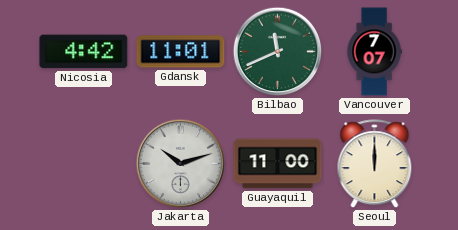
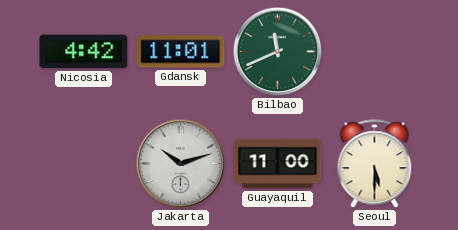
Vancouver: 7:07 -> none
Seoul: 12:00 -> 5:30
